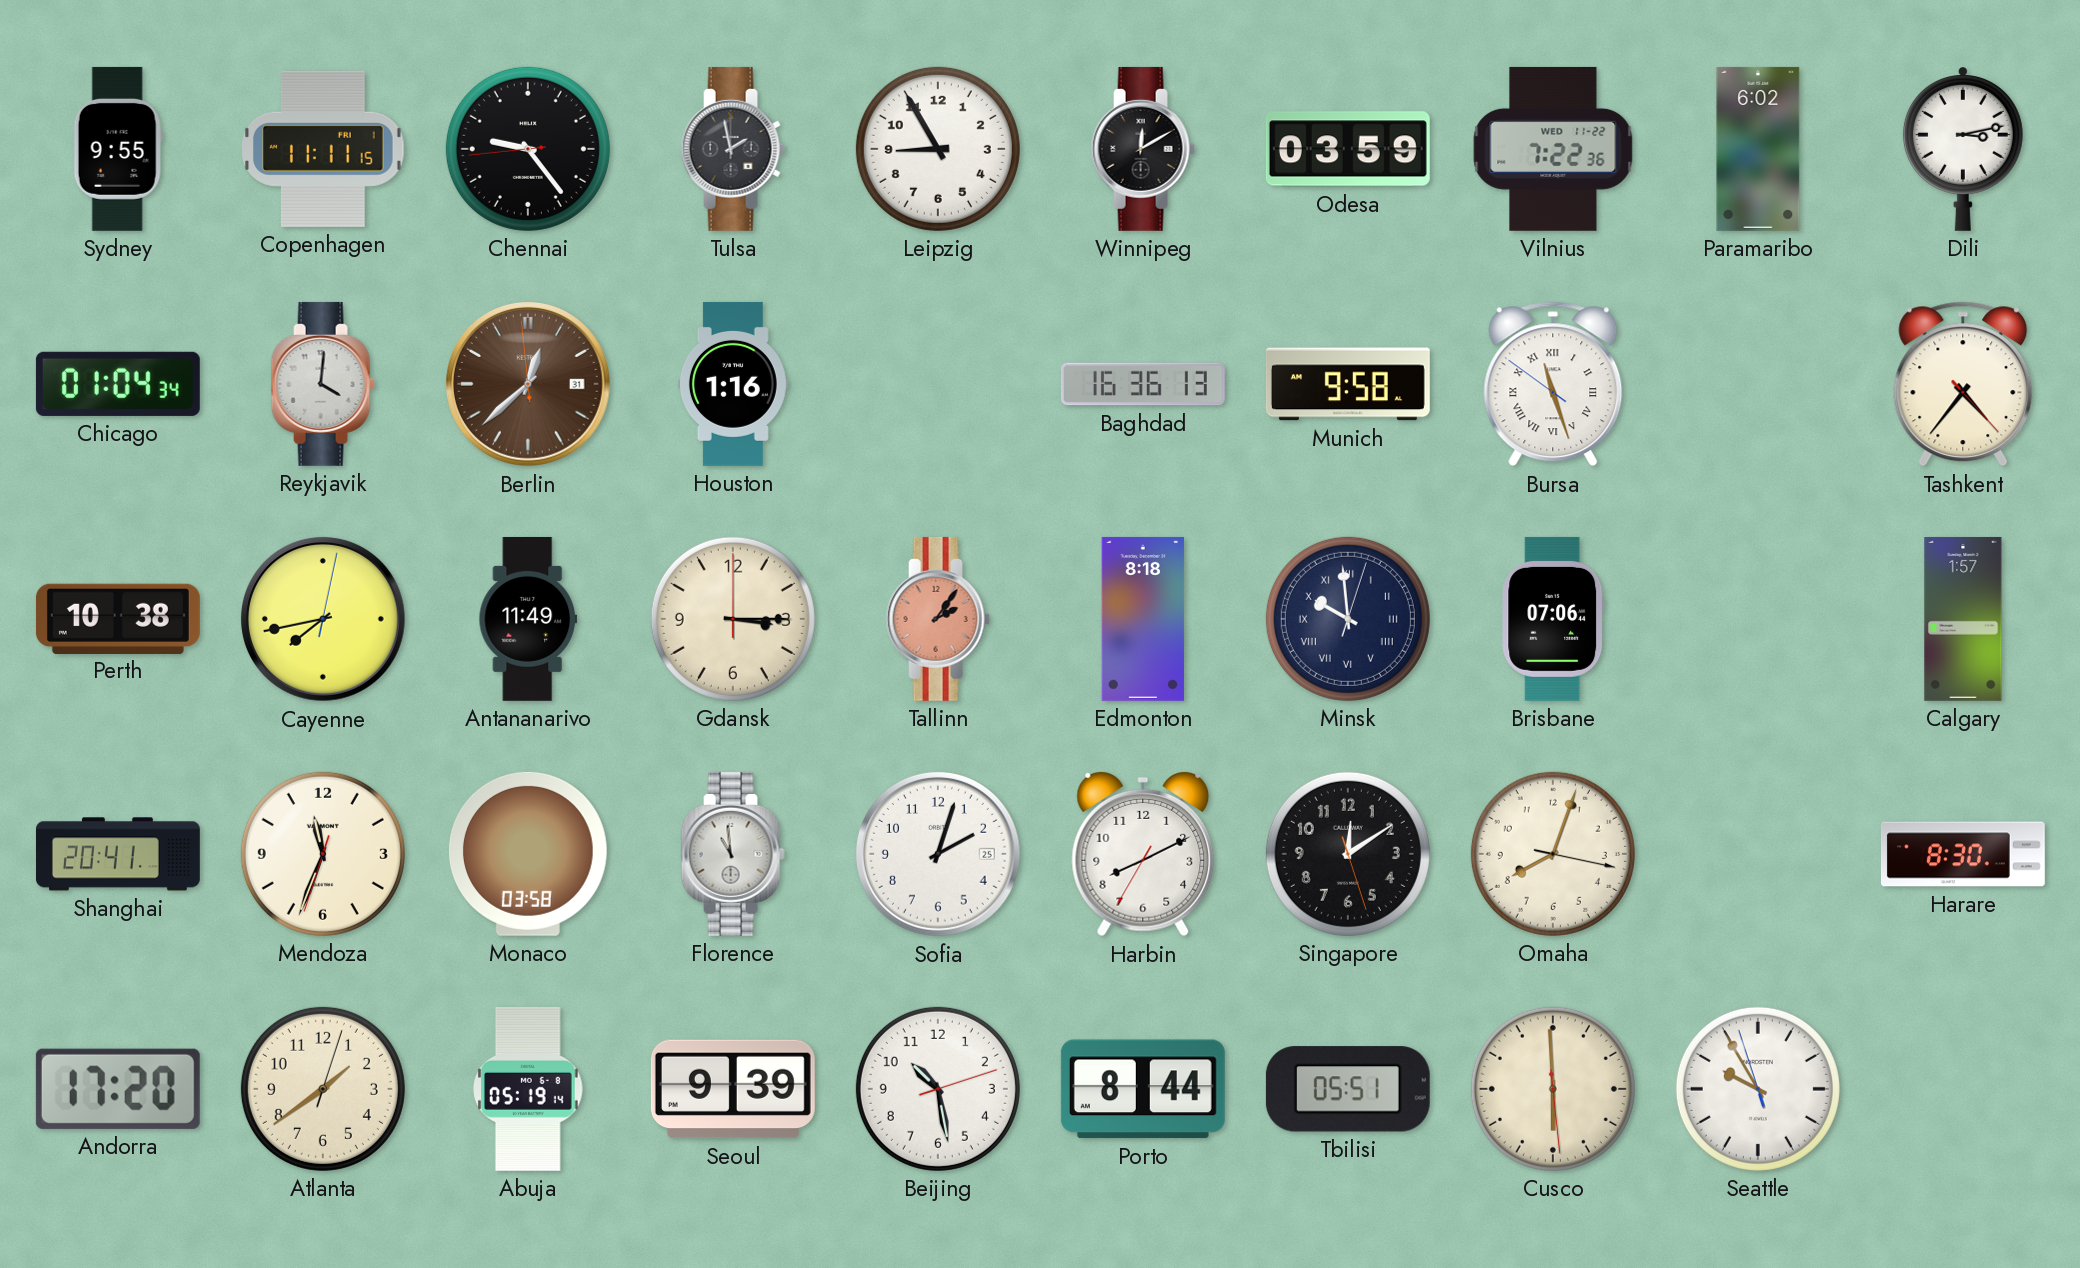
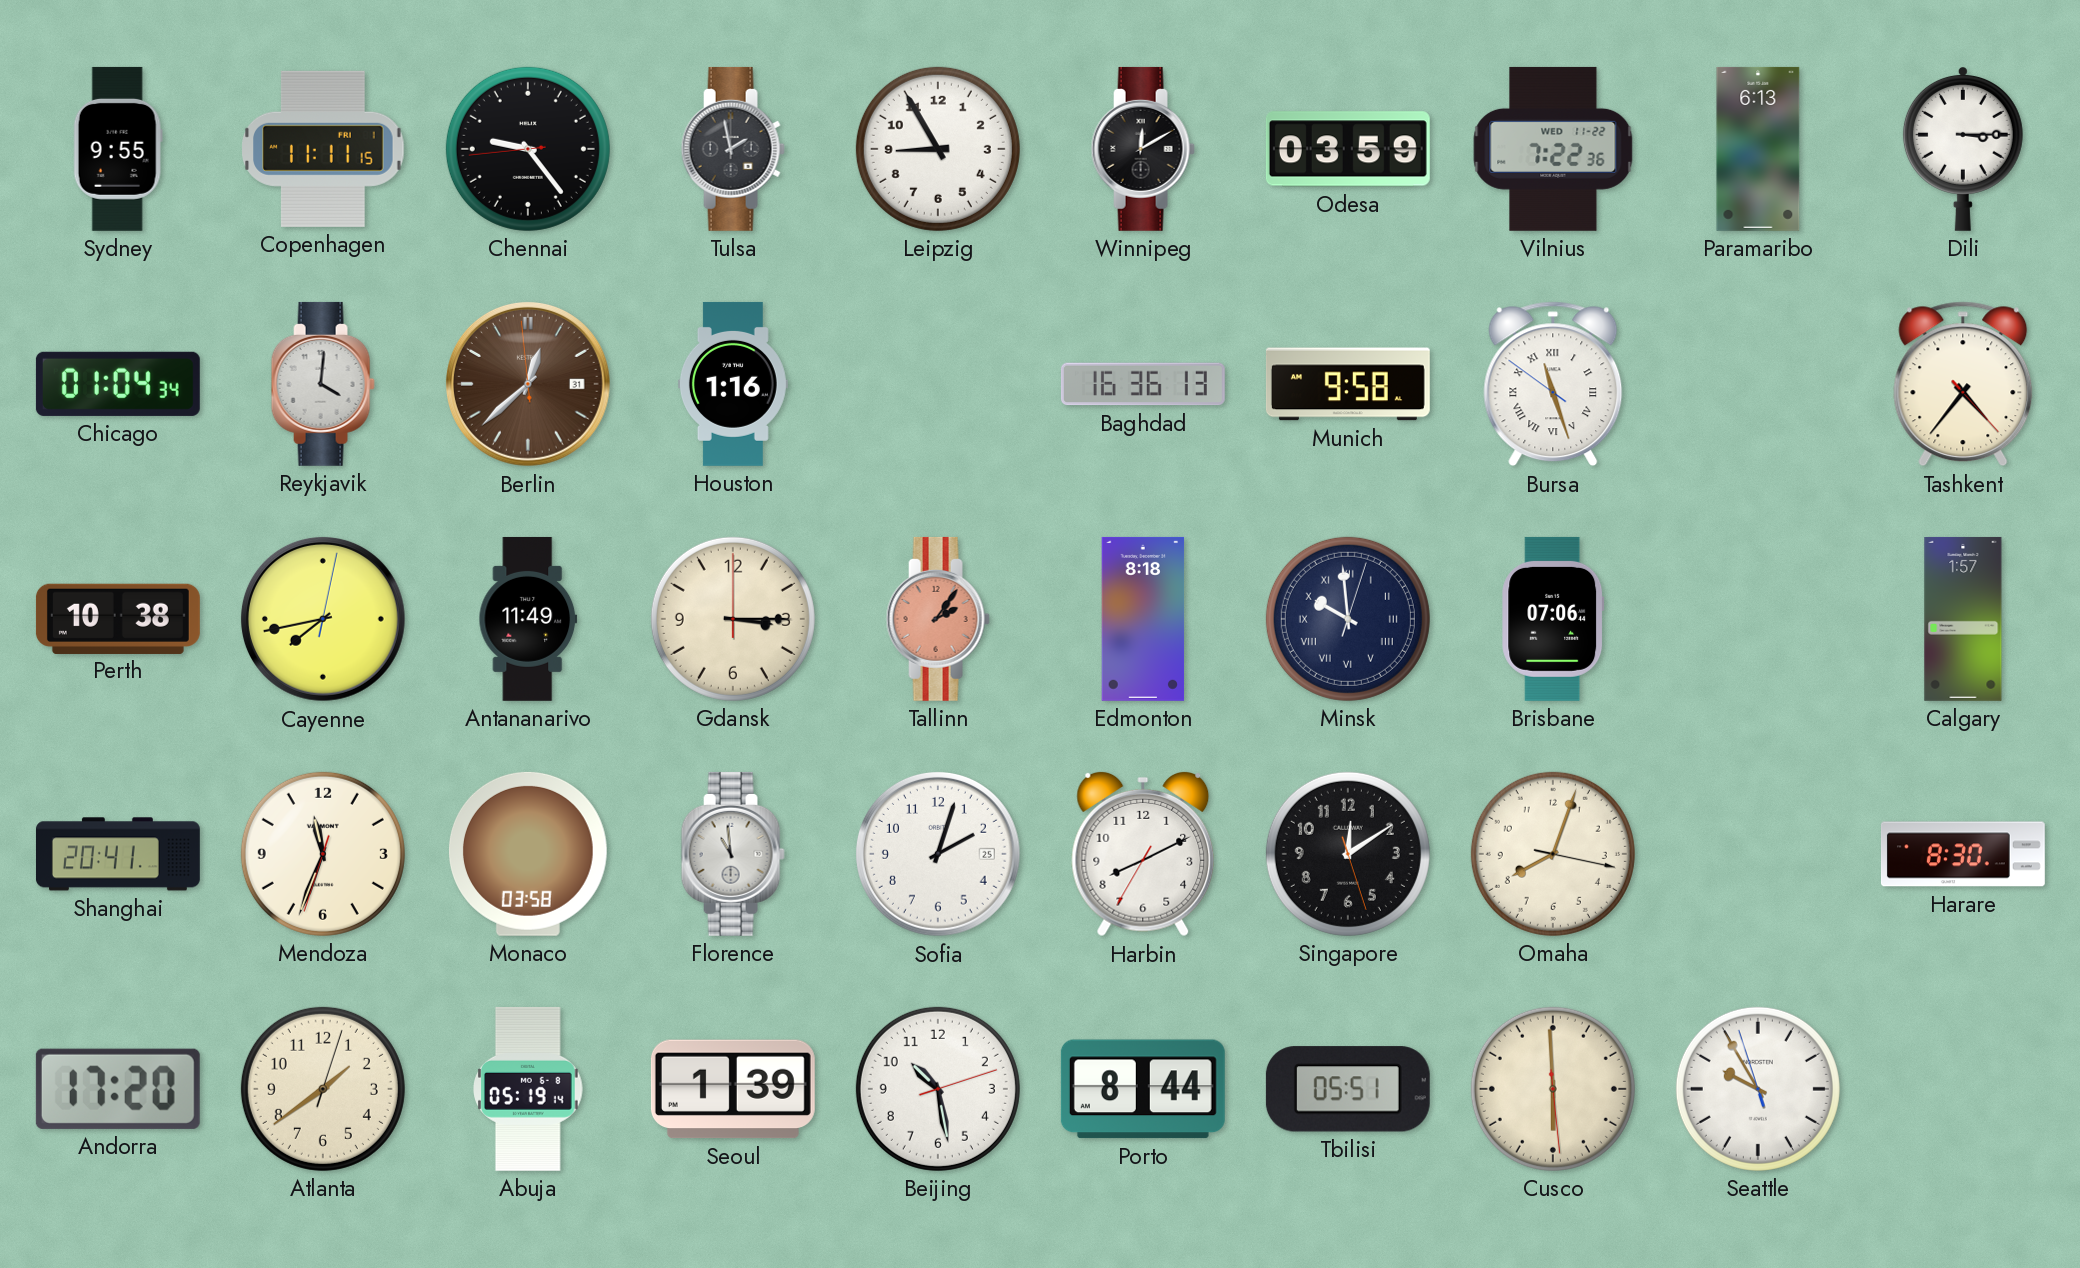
Paramaribo: 6:02 -> 6:13
Dili: 3:13 -> 3:15
Seoul: 9:39 -> 1:39
